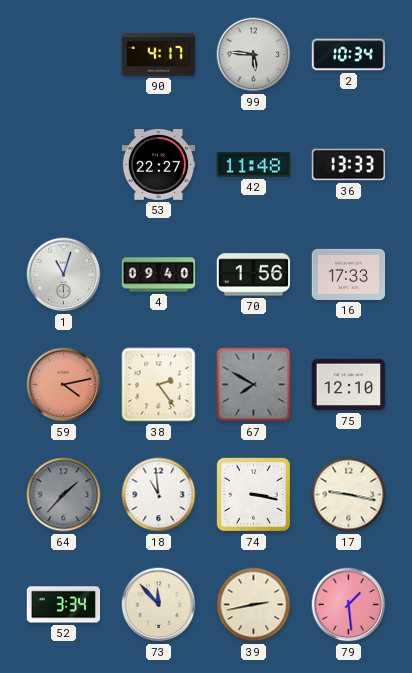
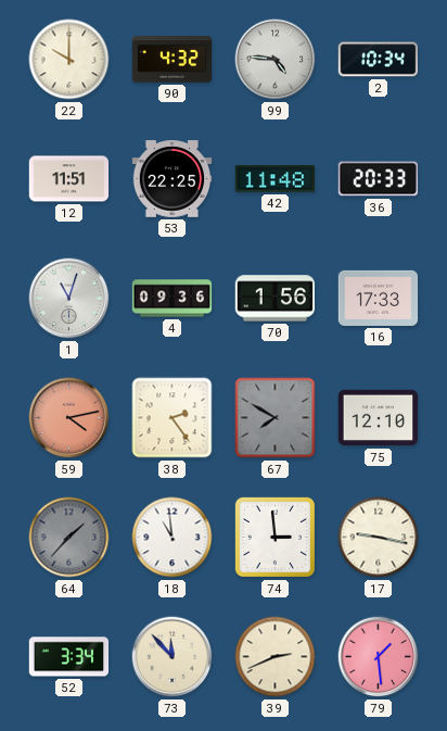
22: none -> 10:00
90: 4:17 -> 4:32
99: 5:46 -> 4:46
12: none -> 11:51
53: 22:27 -> 22:25
36: 13:33 -> 20:33
4: 09:40 -> 09:36
74: 3:17 -> 2:59
39: 2:43 -> 2:41
